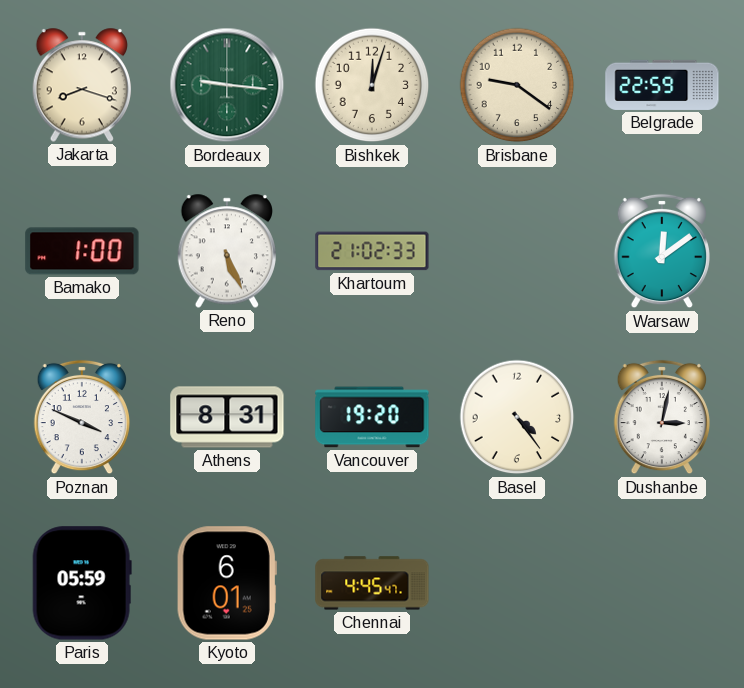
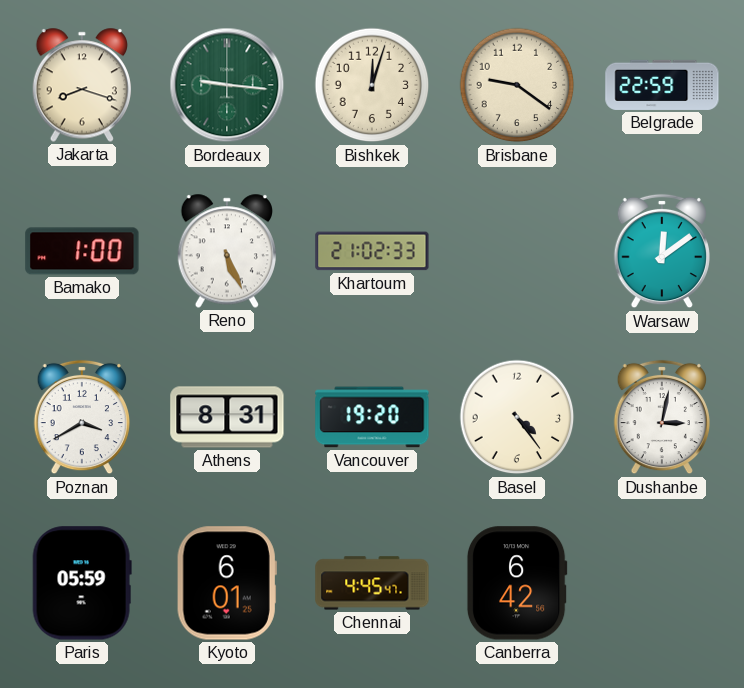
Poznan: 3:49 -> 3:40
Canberra: none -> 6:42
